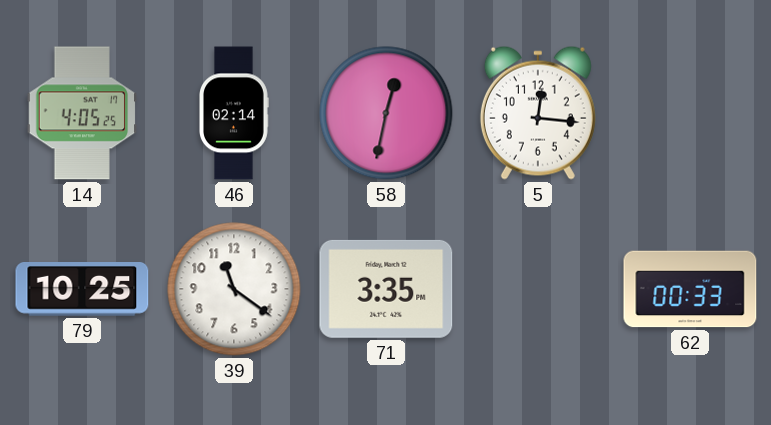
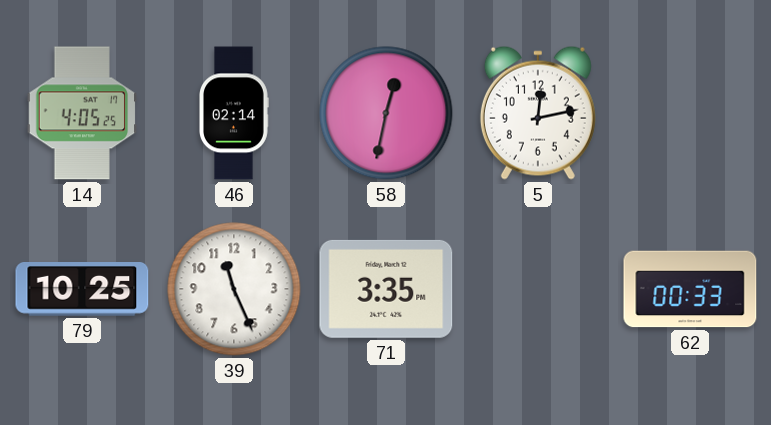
5: 12:16 -> 12:13
39: 11:21 -> 11:26
